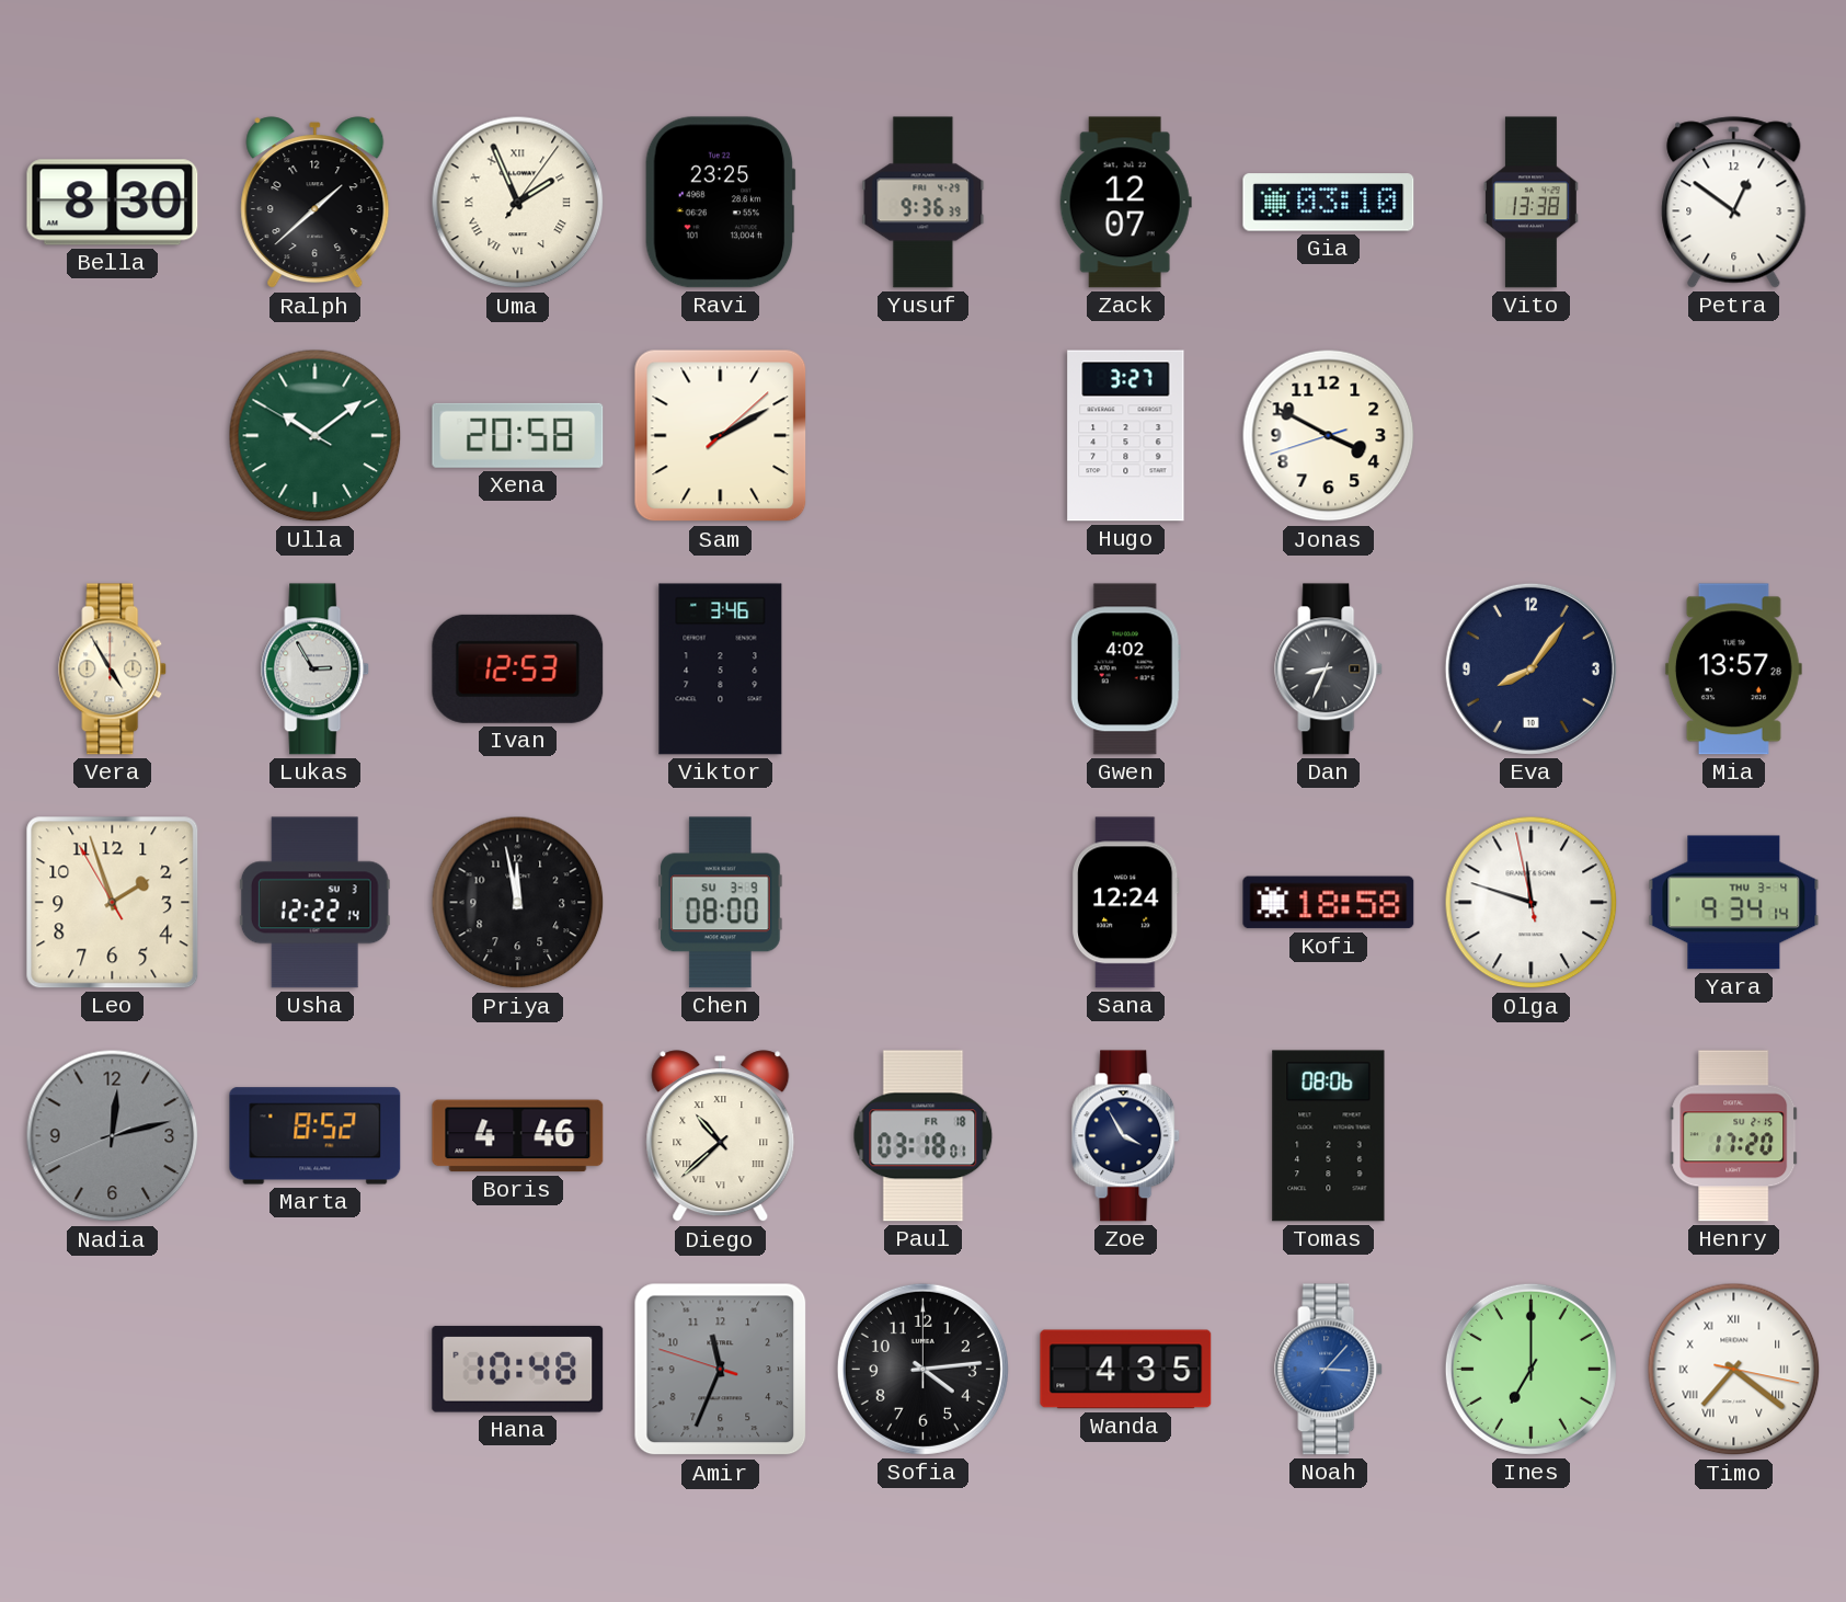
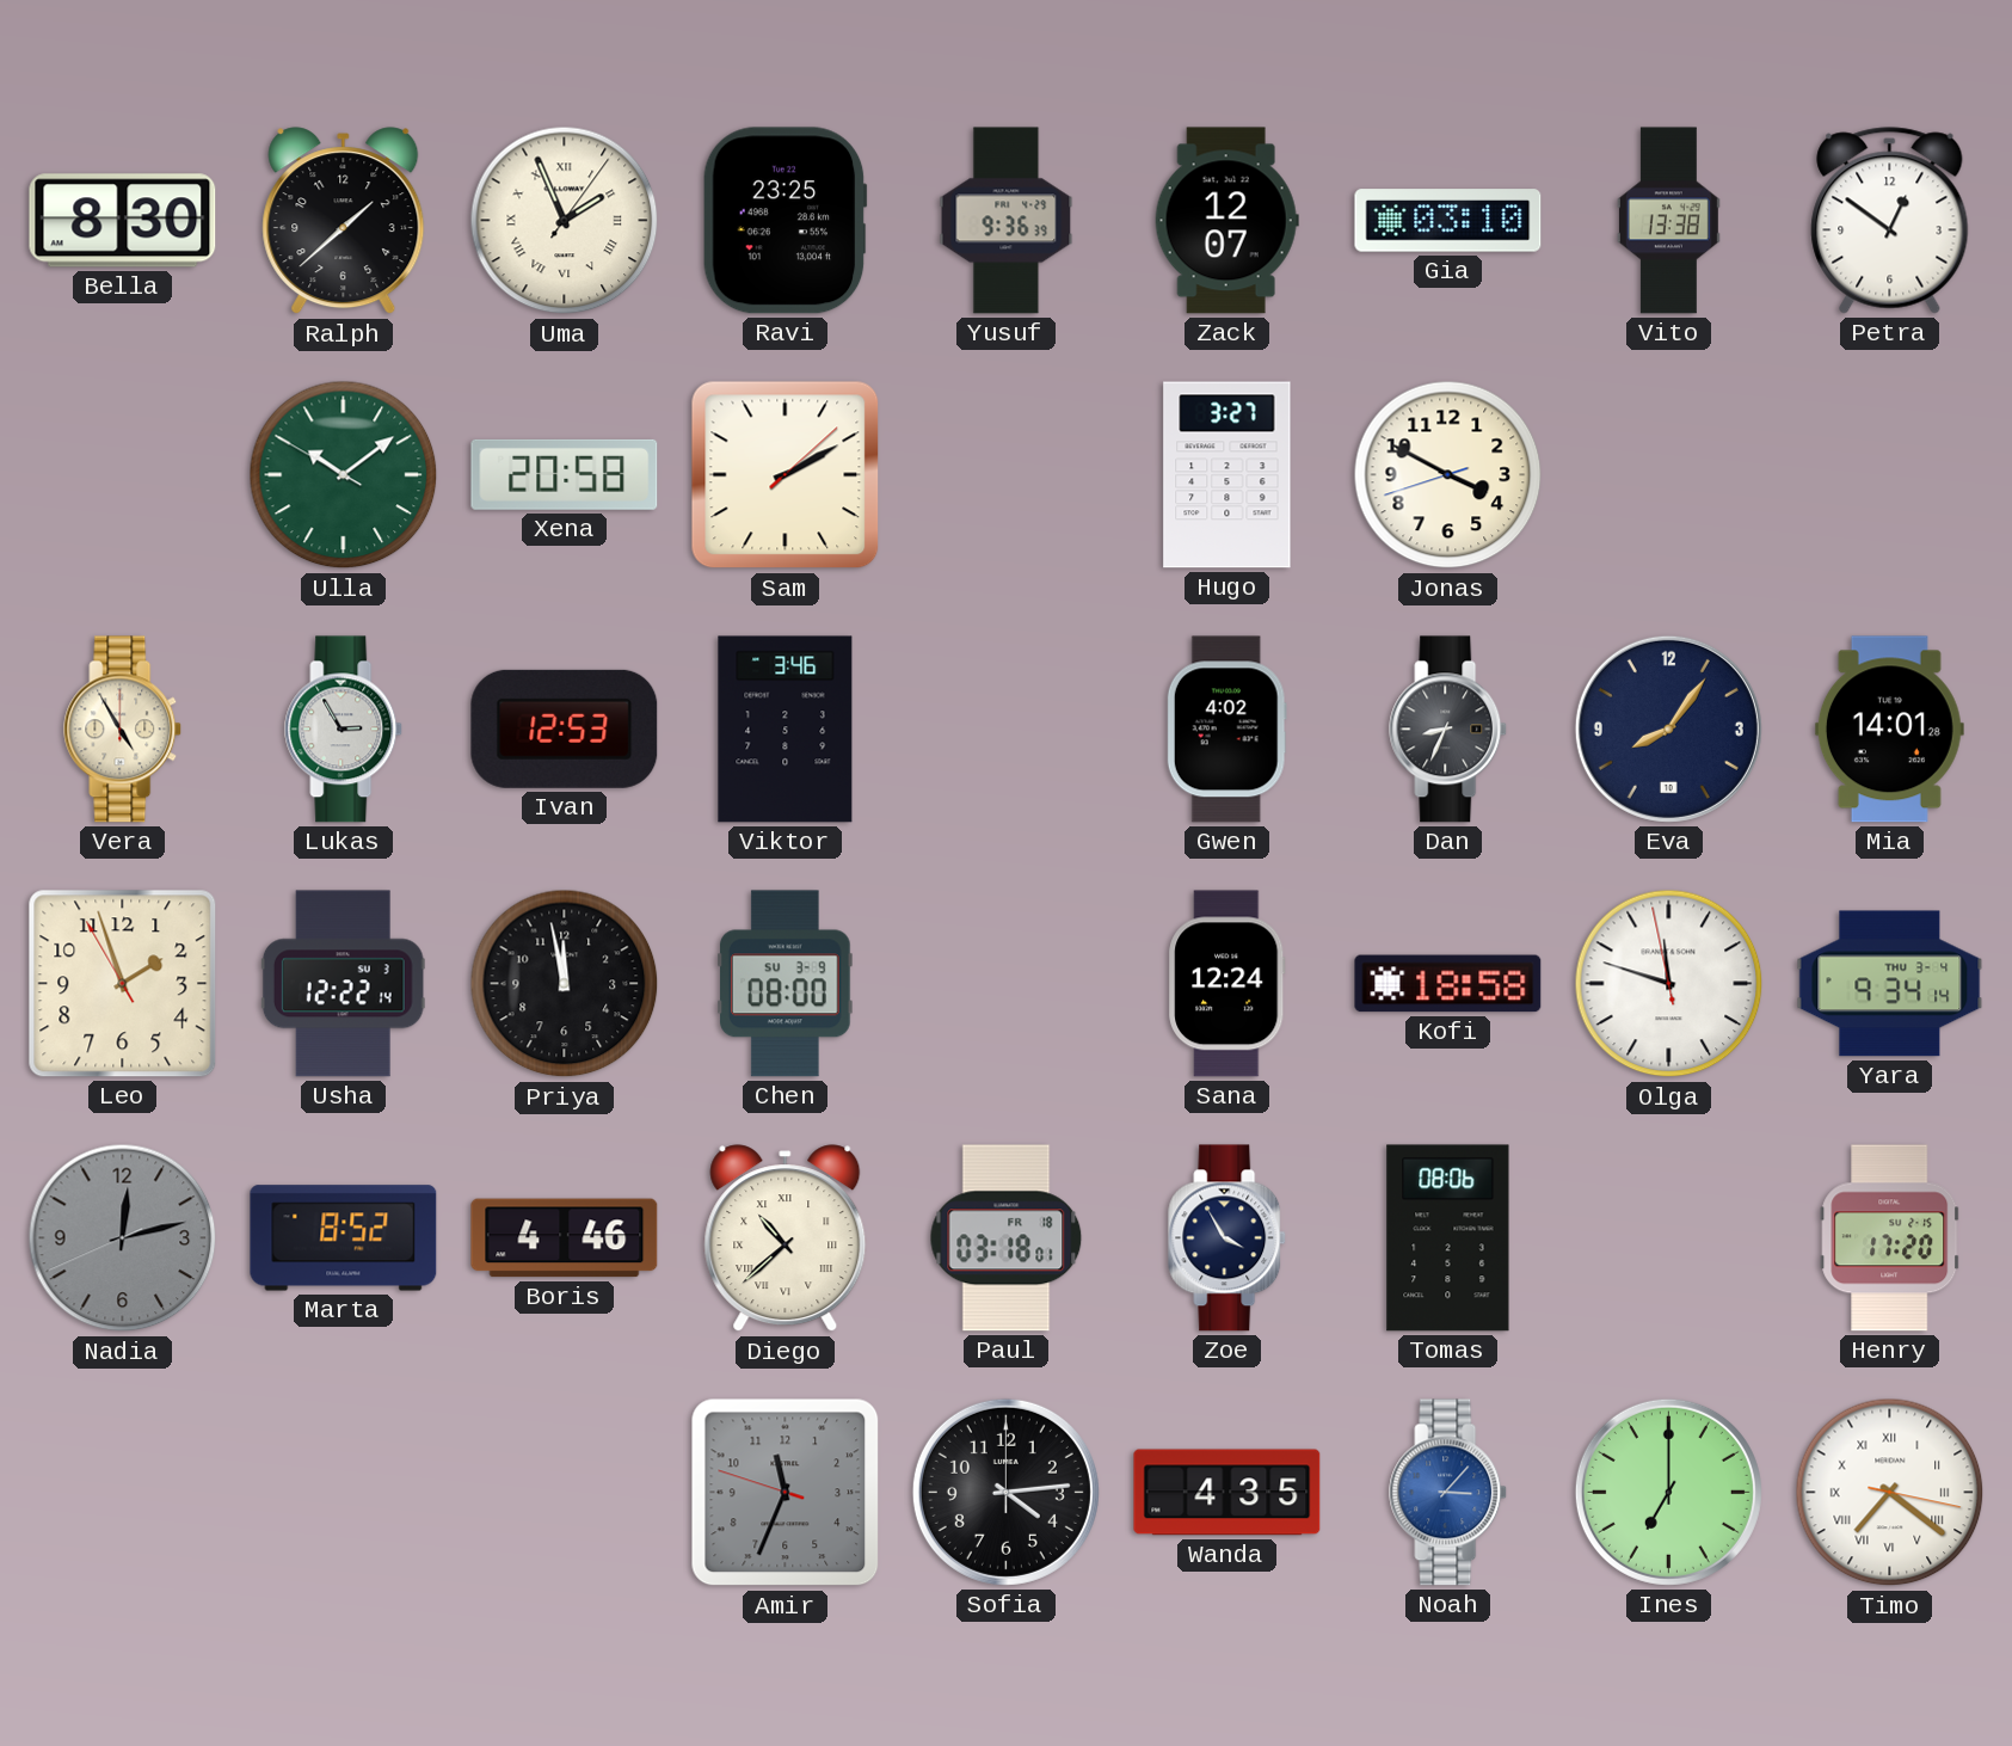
Mia: 13:57 -> 14:01
Hana: 10:48 -> none
